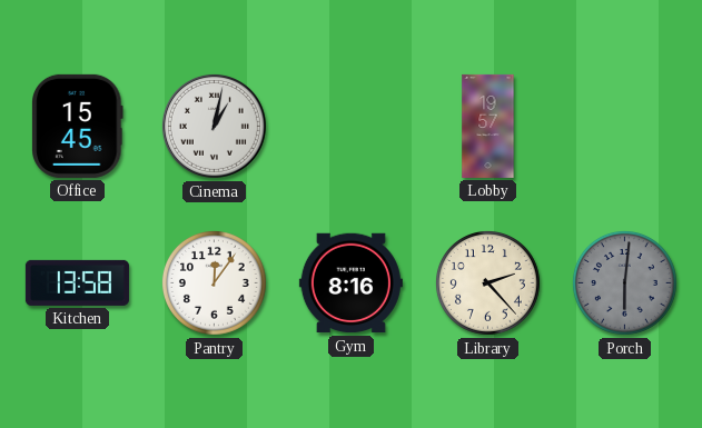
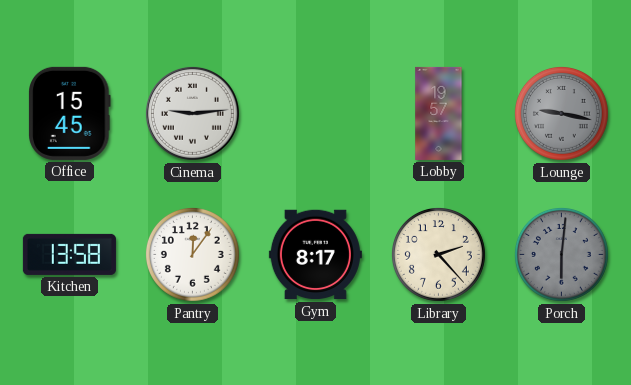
Cinema: 1:02 -> 9:14
Lounge: none -> 9:17
Gym: 8:16 -> 8:17
